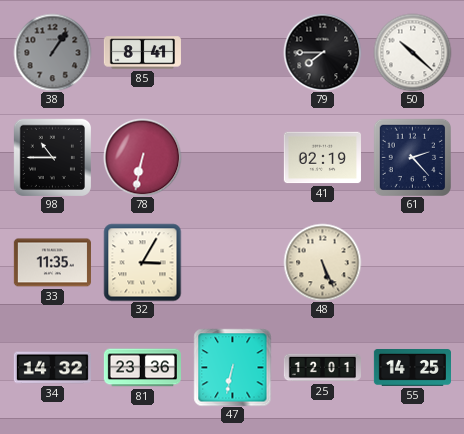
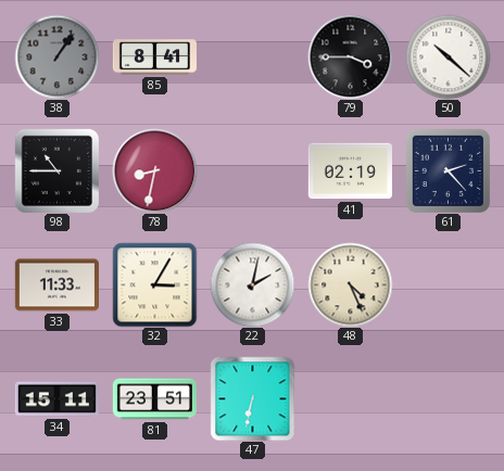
79: 7:45 -> 3:45
78: 6:32 -> 8:32
33: 11:35 -> 11:33
22: none -> 2:02
48: 5:26 -> 4:26
34: 14:32 -> 15:11
81: 23:36 -> 23:51
25: 12:01 -> none
55: 14:25 -> none
